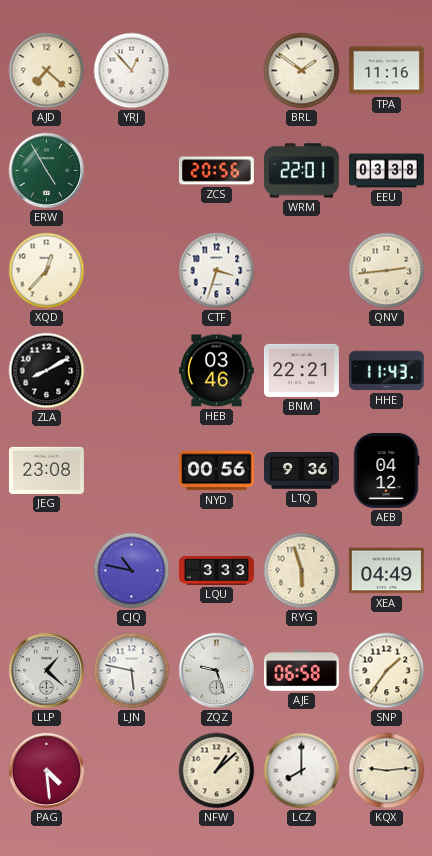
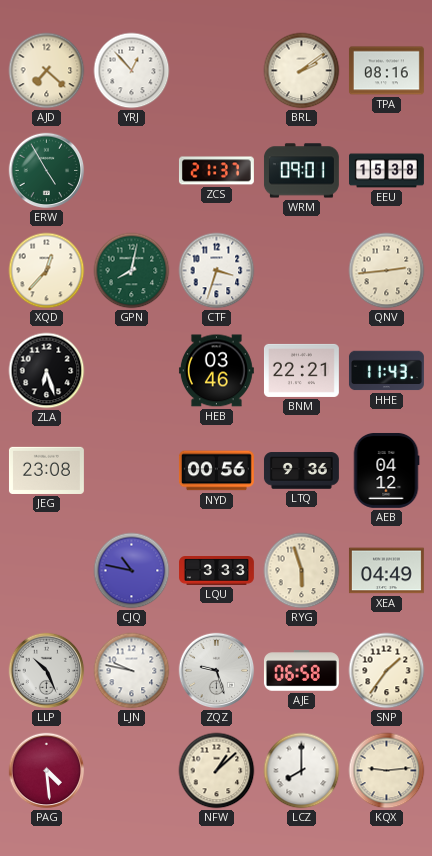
BRL: 1:51 -> 2:09
TPA: 11:16 -> 08:16
ZCS: 20:56 -> 21:37
WRM: 22:01 -> 09:01
EEU: 03:38 -> 15:38
GPN: none -> 8:02
ZLA: 8:10 -> 6:27
LLP: 1:22 -> 10:26
LJN: 5:47 -> 9:47
